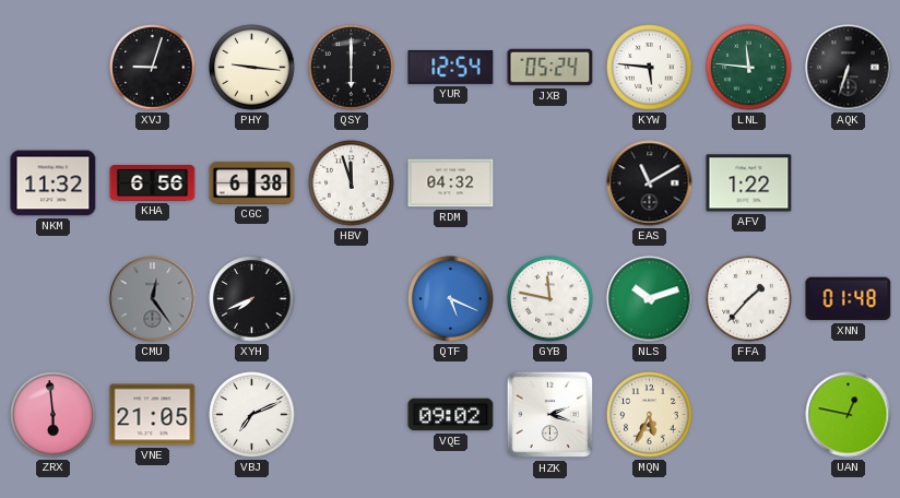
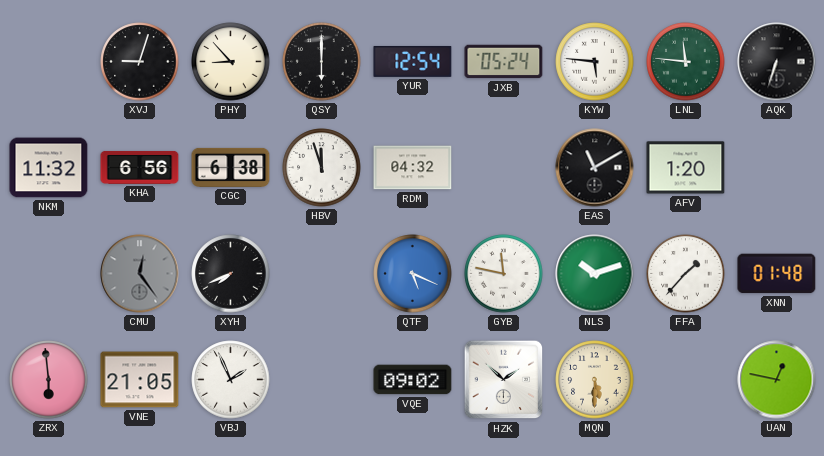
PHY: 9:16 -> 8:53
AFV: 1:22 -> 1:20
VBJ: 7:11 -> 1:56
HZK: 2:18 -> 1:52
MQN: 5:34 -> 5:30
